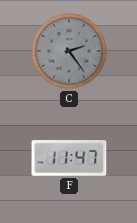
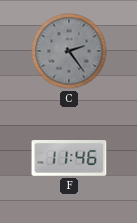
F: 11:47 -> 11:46
